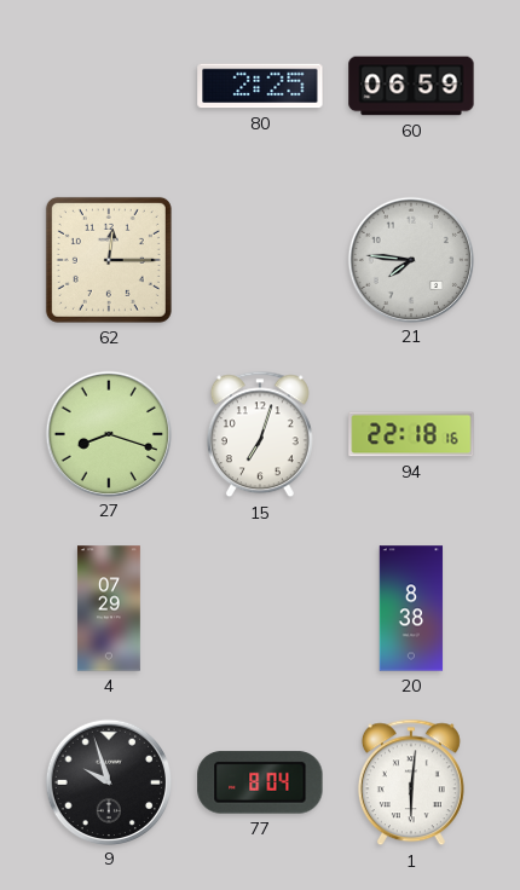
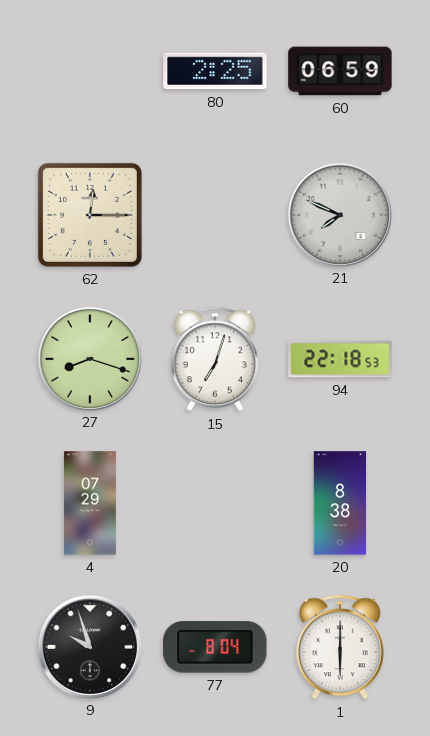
21: 7:46 -> 7:49
94: 22:18:16 -> 22:18:53
1: 6:01 -> 6:00
